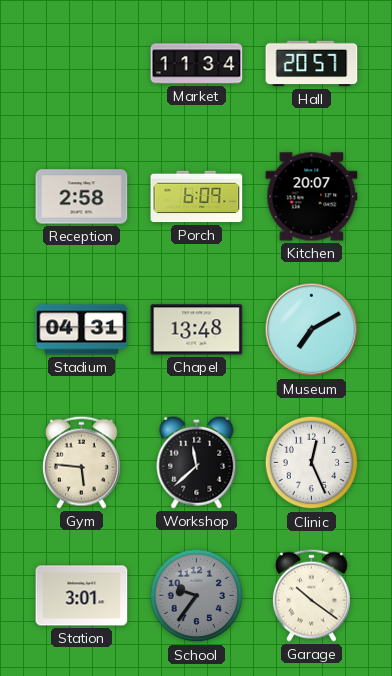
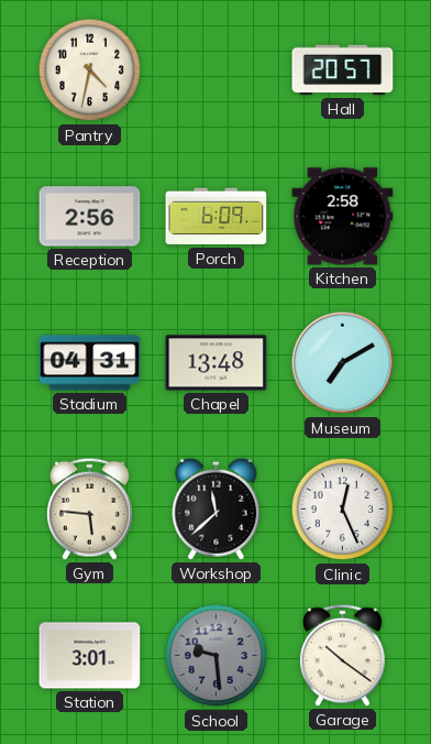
Pantry: none -> 4:32
Market: 11:34 -> none
Reception: 2:58 -> 2:56
Kitchen: 20:07 -> 2:58
School: 9:36 -> 9:29
